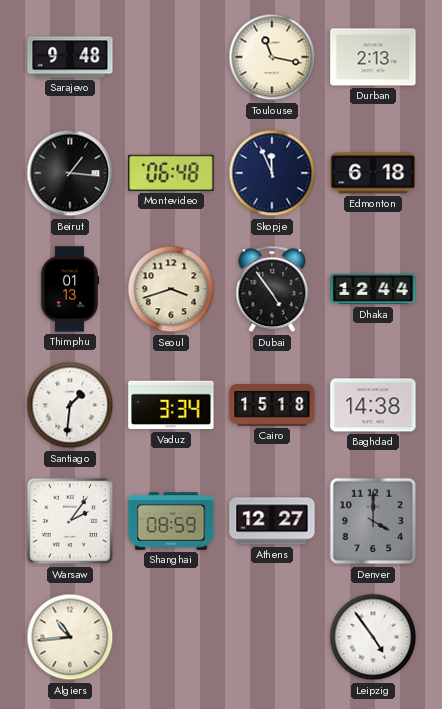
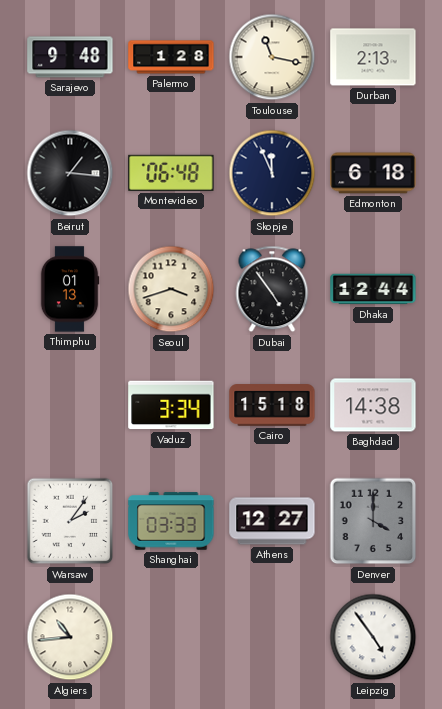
Palermo: none -> 1:28
Santiago: 1:31 -> none
Shanghai: 08:59 -> 03:33
